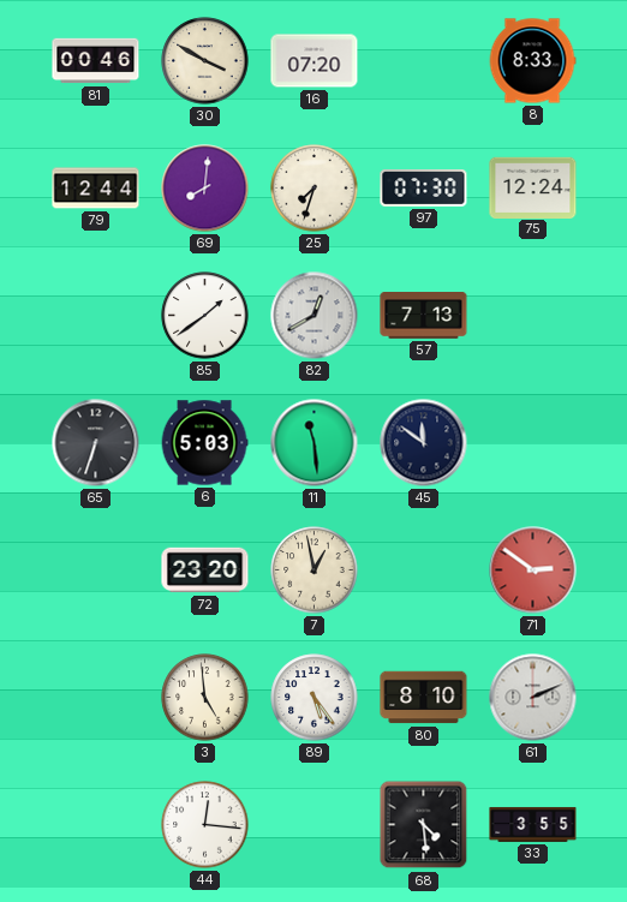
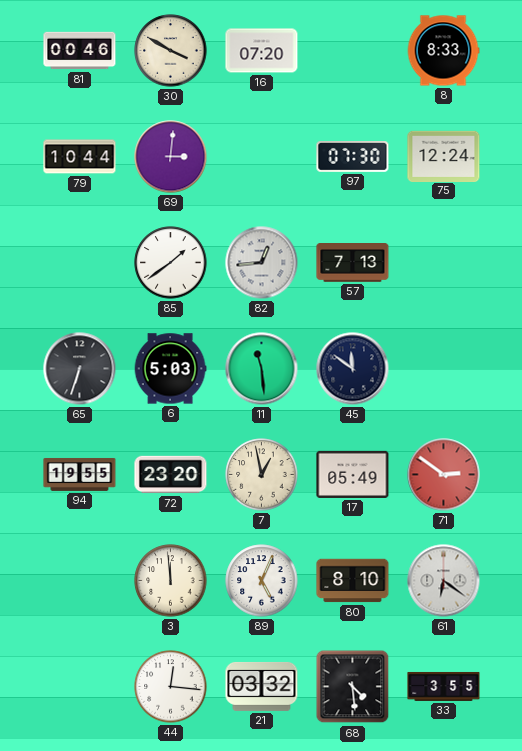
79: 12:44 -> 10:44
69: 8:01 -> 3:01
25: 7:33 -> none
82: 12:40 -> 12:44
94: none -> 19:55
17: none -> 05:49
3: 4:59 -> 11:59
89: 5:24 -> 5:04
61: 2:11 -> 6:21
21: none -> 03:32
